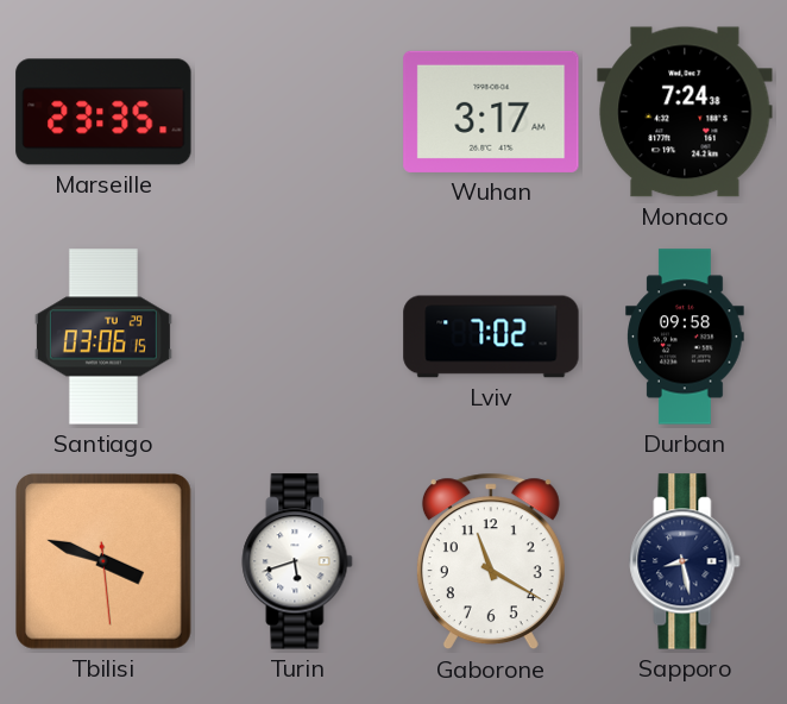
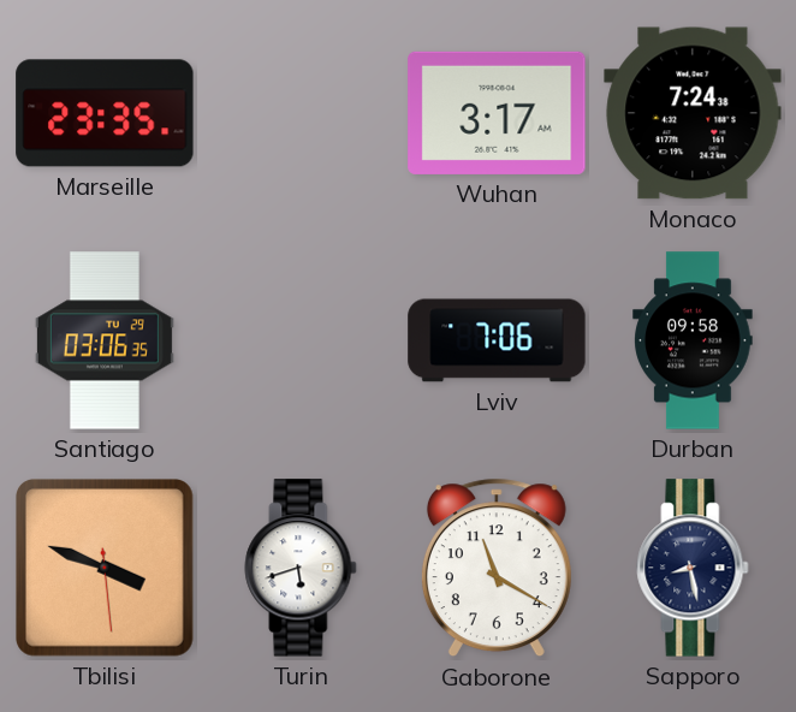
Santiago: 03:06:15 -> 03:06:35
Lviv: 7:02 -> 7:06
